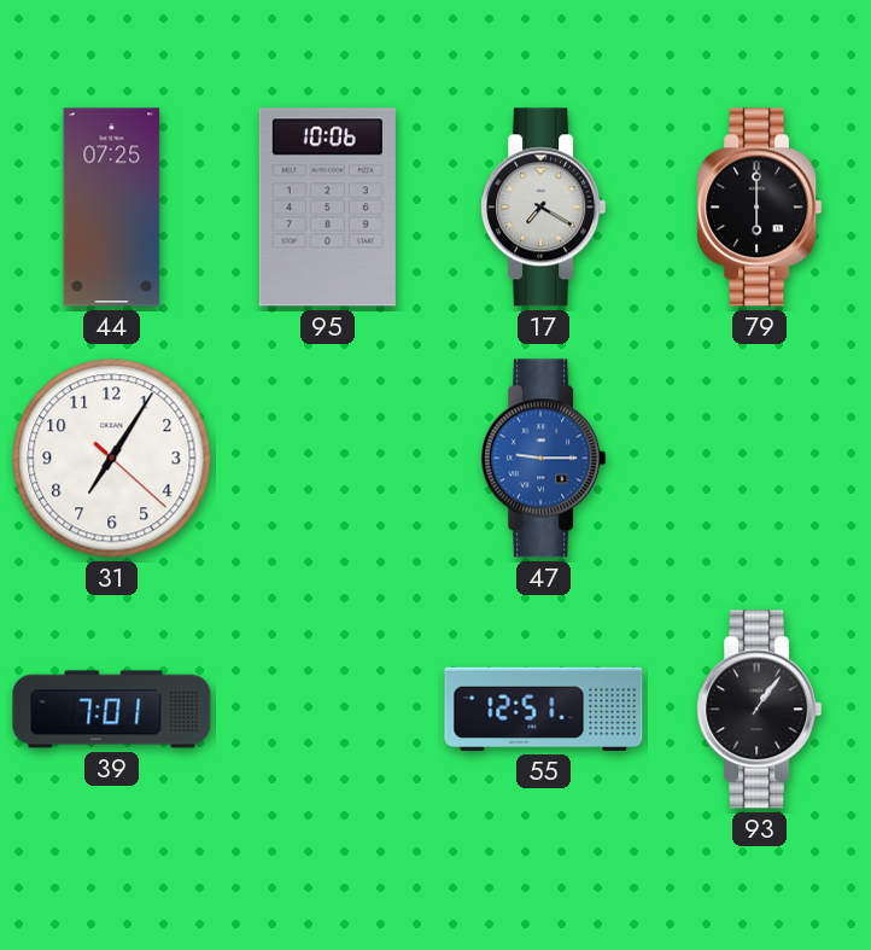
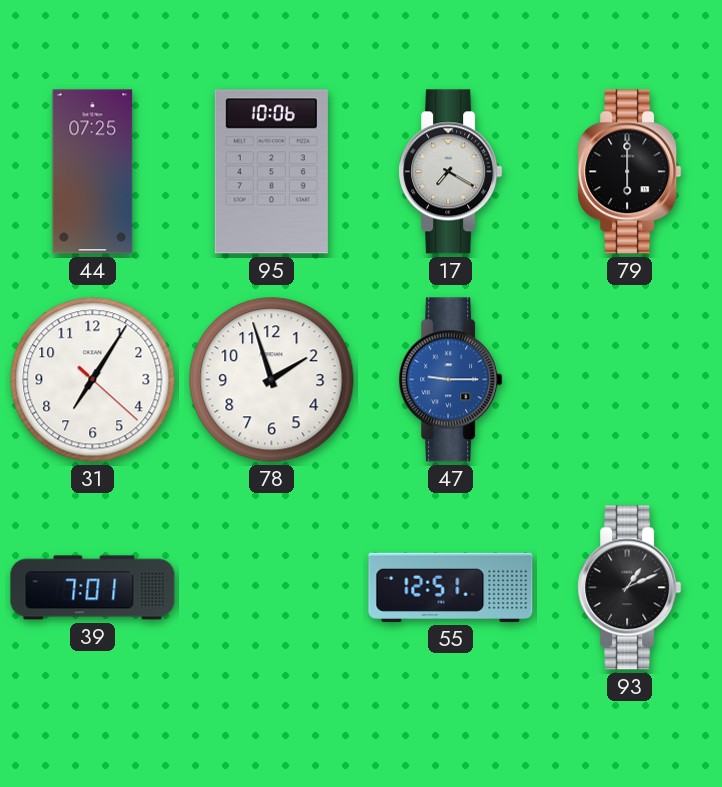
78: none -> 1:57
93: 1:06 -> 1:11
